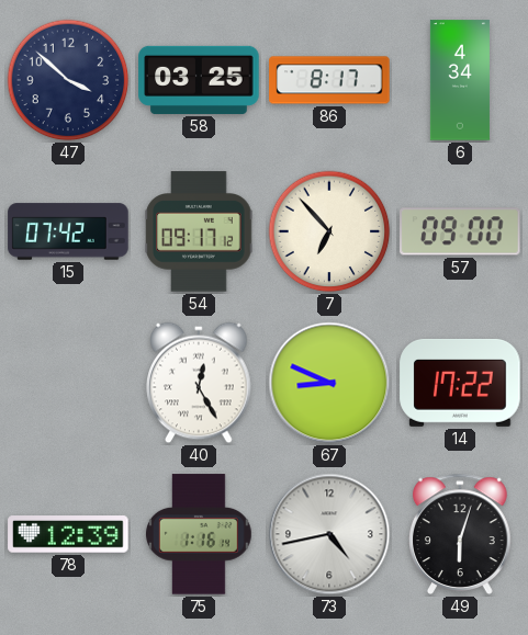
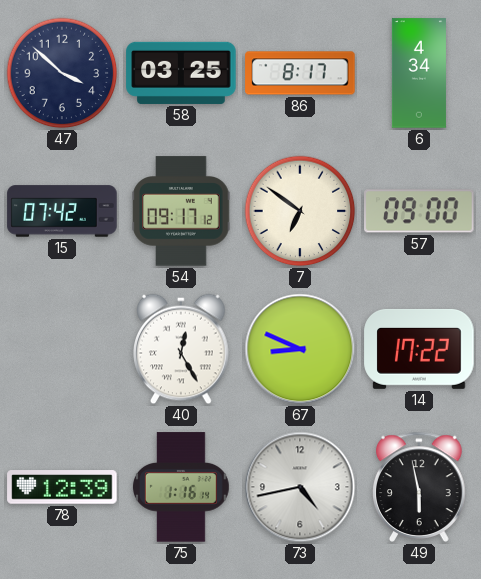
7: 6:53 -> 6:51
49: 6:03 -> 5:58
